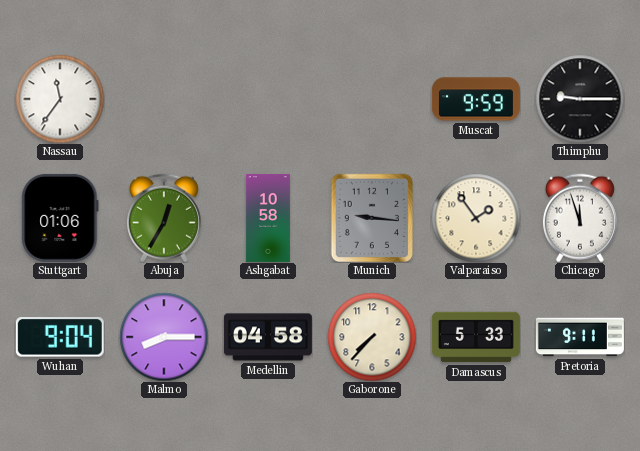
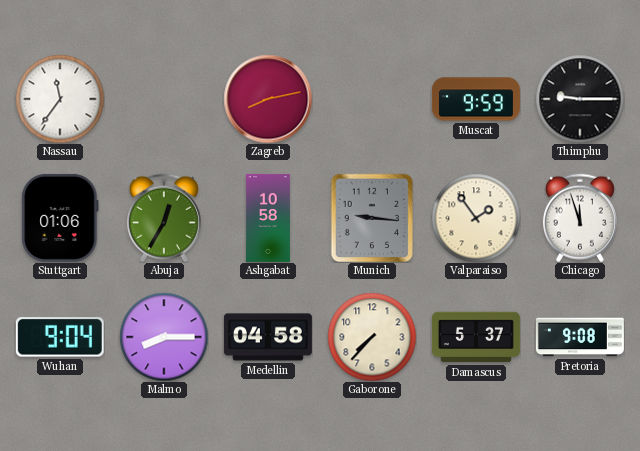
Zagreb: none -> 8:13
Damascus: 5:33 -> 5:37
Pretoria: 9:11 -> 9:08
